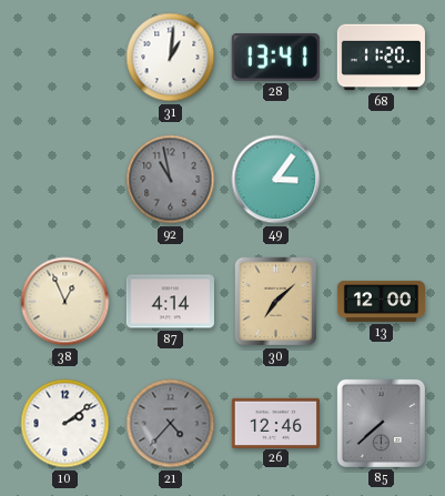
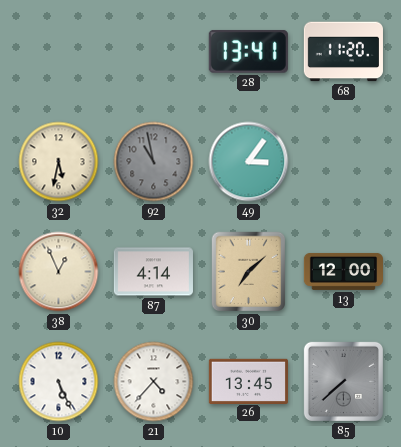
31: 1:01 -> none
32: none -> 5:32
10: 2:09 -> 5:26
21 dial: grey -> white
26: 12:46 -> 13:45
